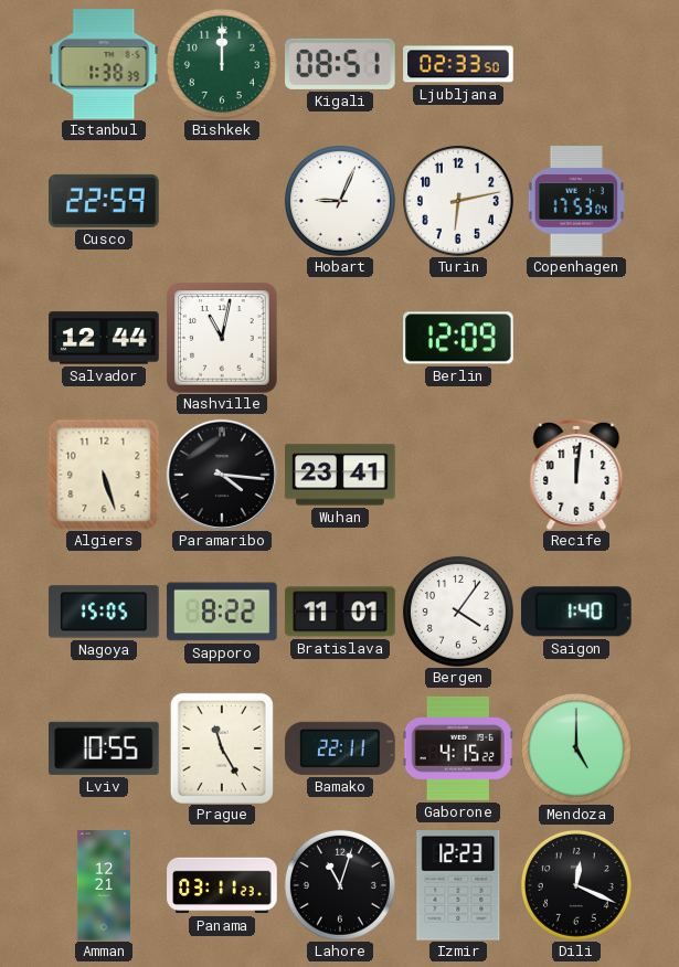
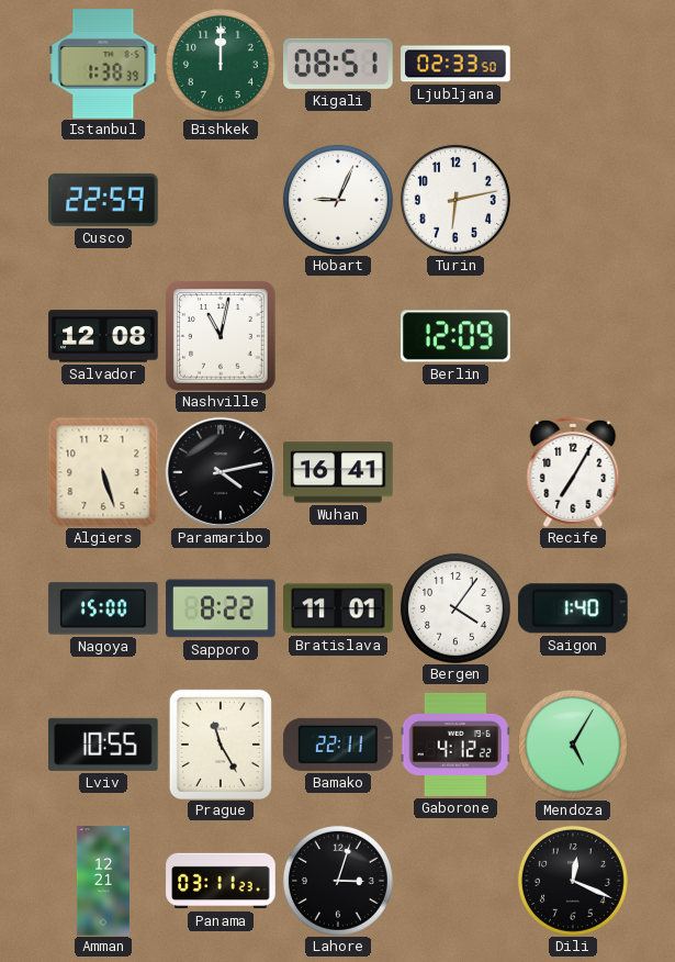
Copenhagen: 17:53 -> none
Salvador: 12:44 -> 12:08
Paramaribo: 4:16 -> 4:13
Wuhan: 23:41 -> 16:41
Recife: 12:01 -> 7:05
Nagoya: 15:05 -> 15:00
Gaborone: 4:15 -> 4:12
Mendoza: 5:00 -> 5:05
Lahore: 11:03 -> 3:03
Izmir: 12:23 -> none
